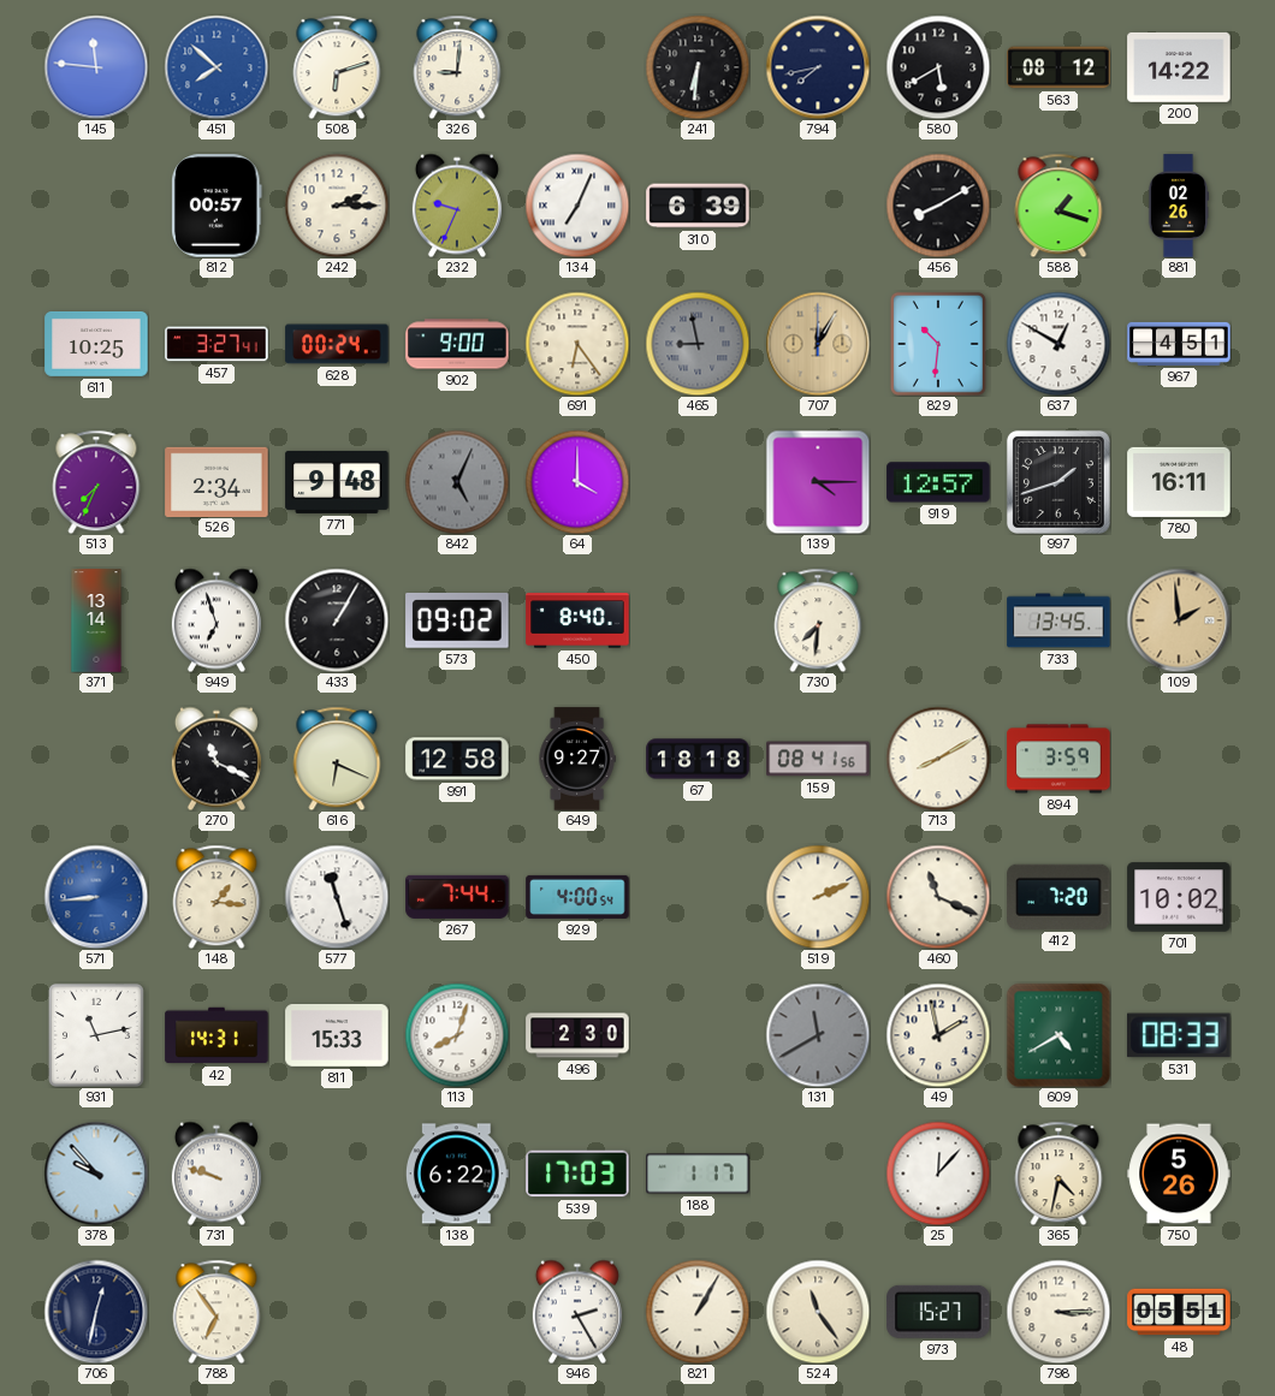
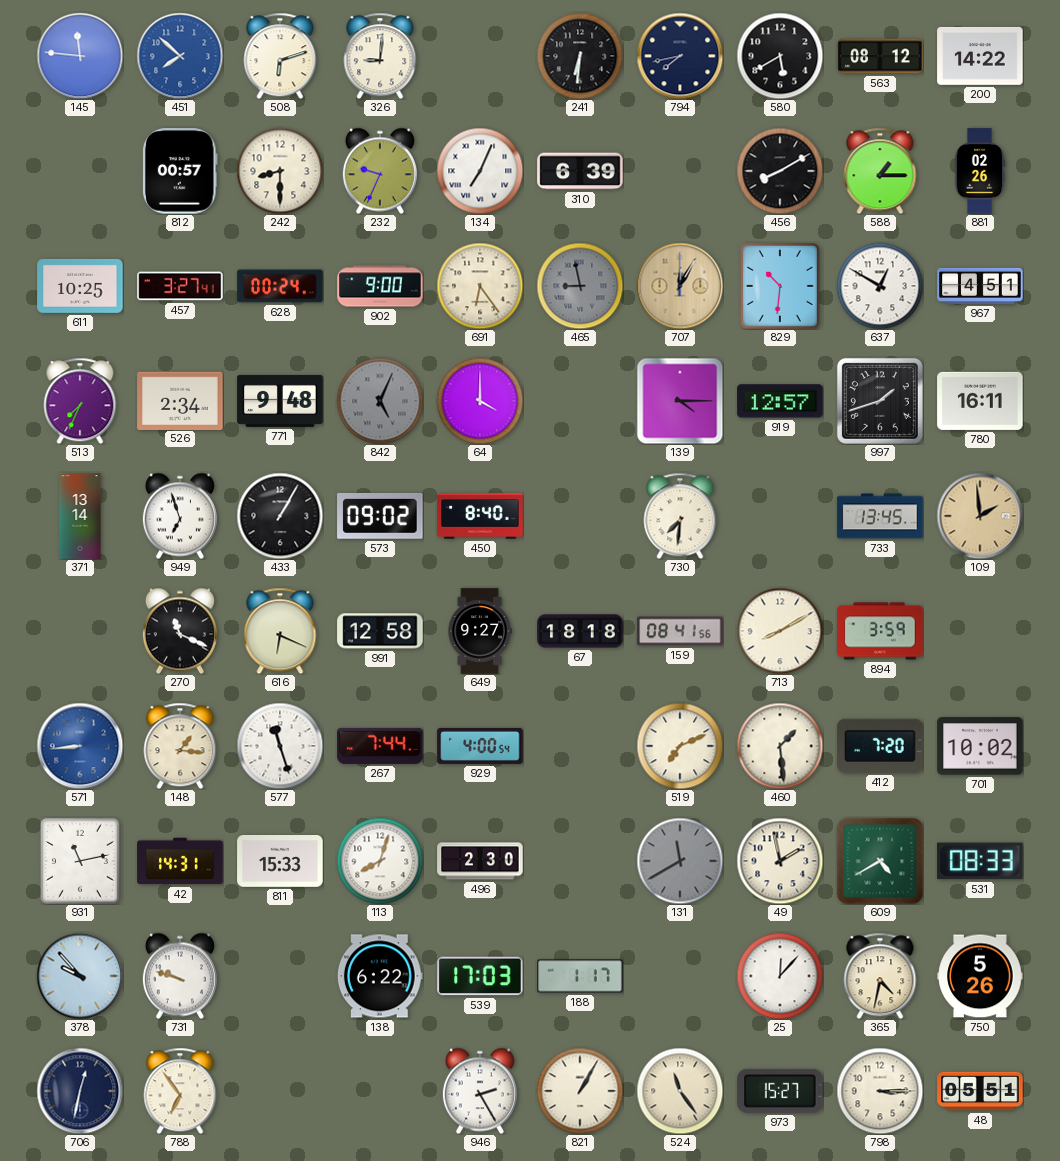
242: 2:15 -> 8:30
588: 1:18 -> 1:15
519: 2:11 -> 7:11
460: 11:19 -> 1:29
